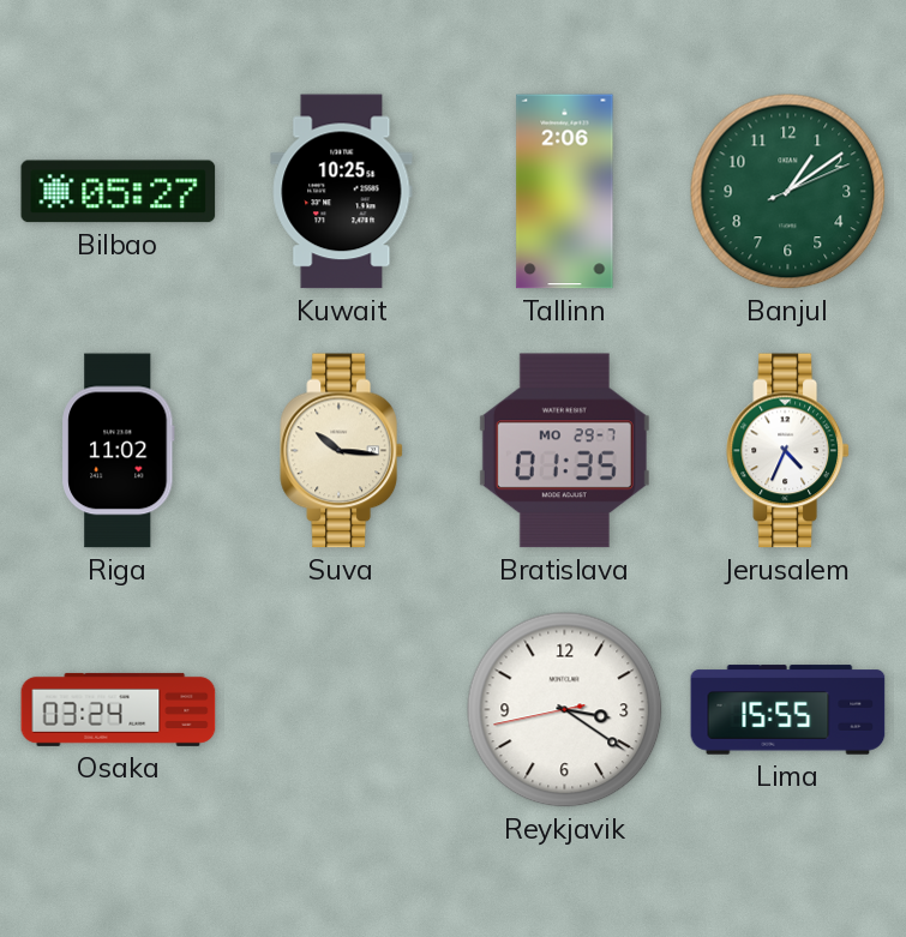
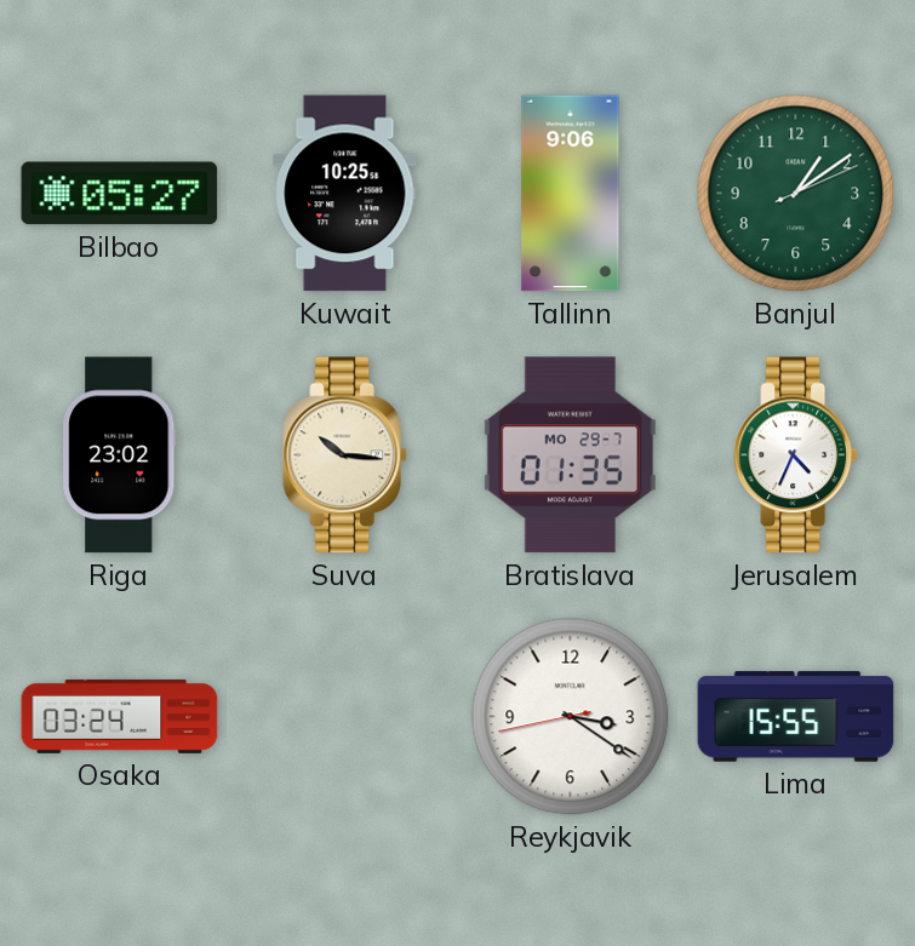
Tallinn: 2:06 -> 9:06
Riga: 11:02 -> 23:02
